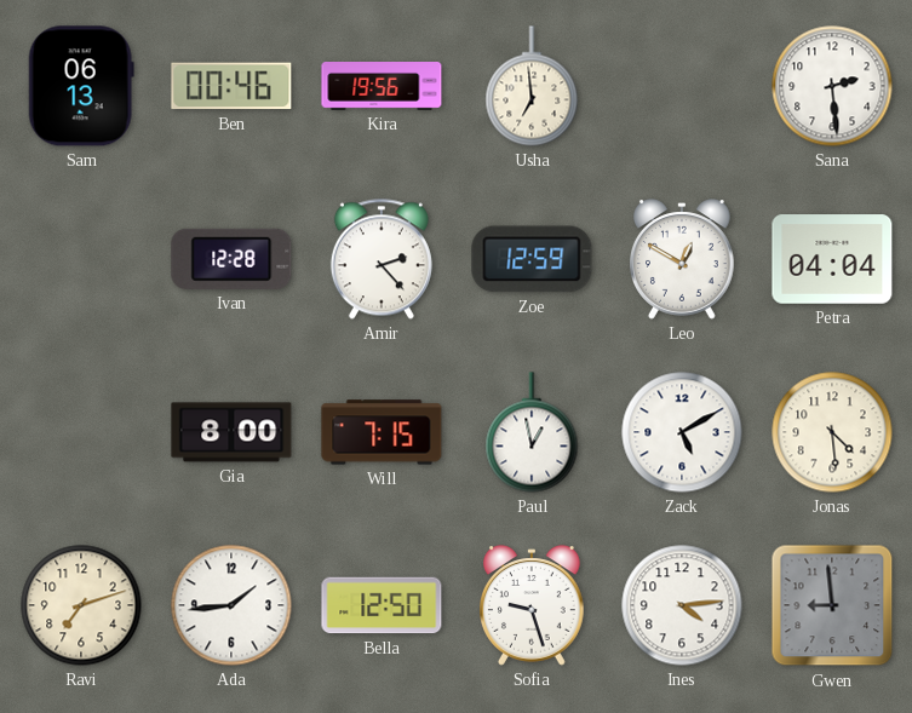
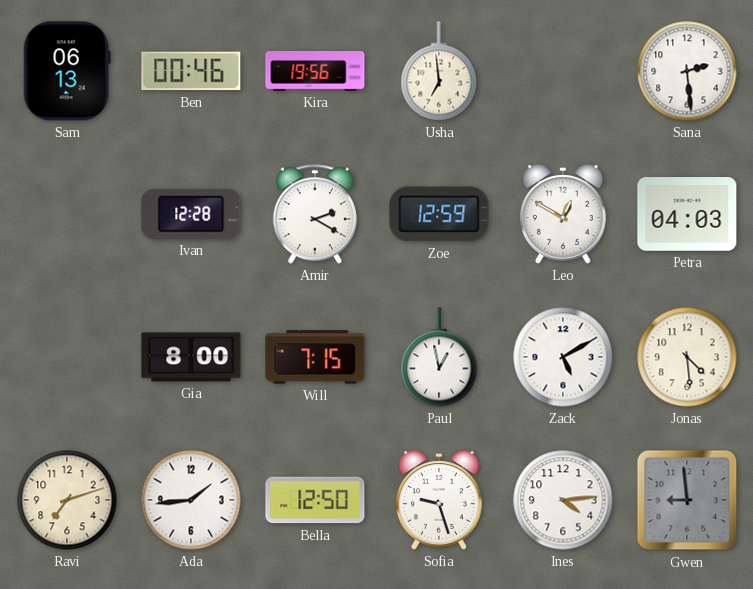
Amir: 2:23 -> 2:20
Petra: 04:04 -> 04:03
